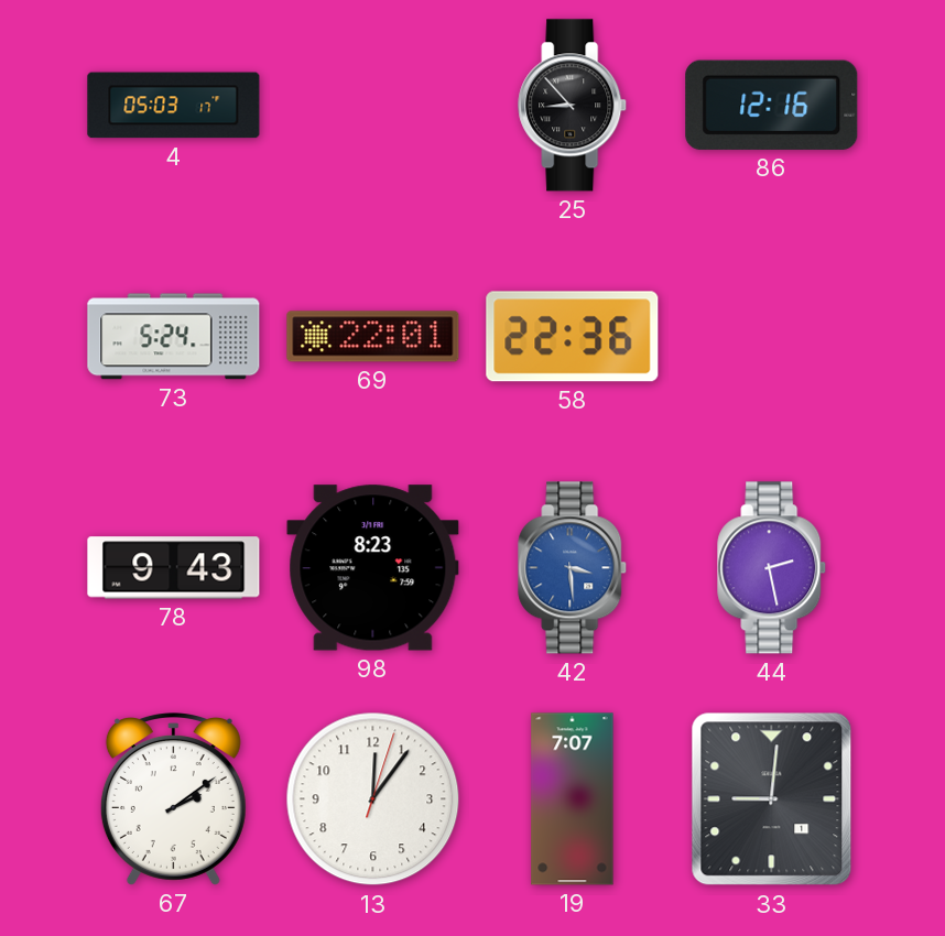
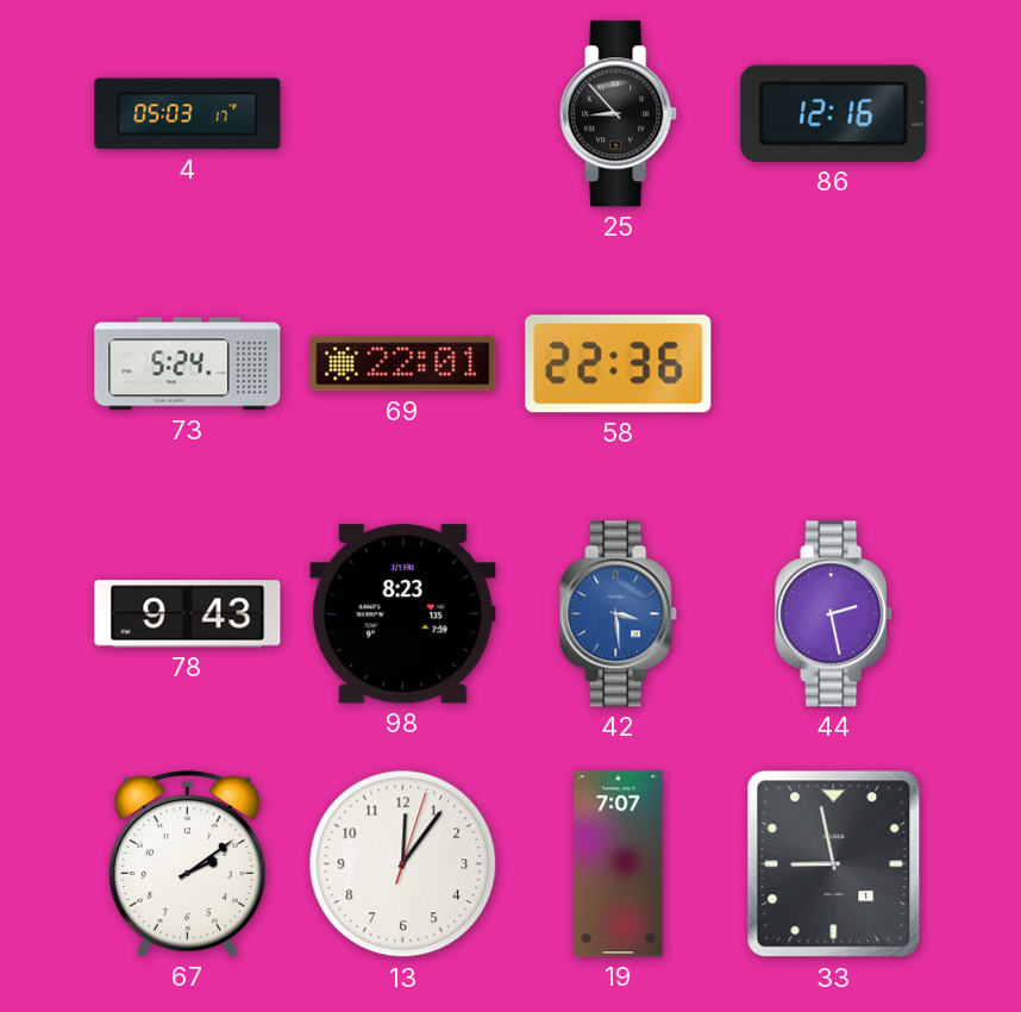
33: 9:01 -> 8:58
